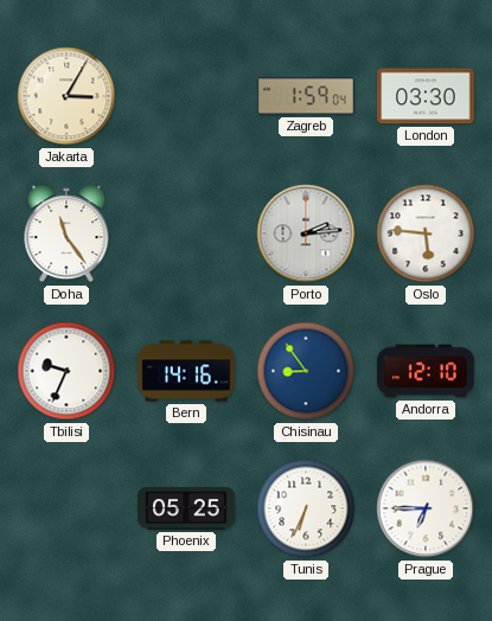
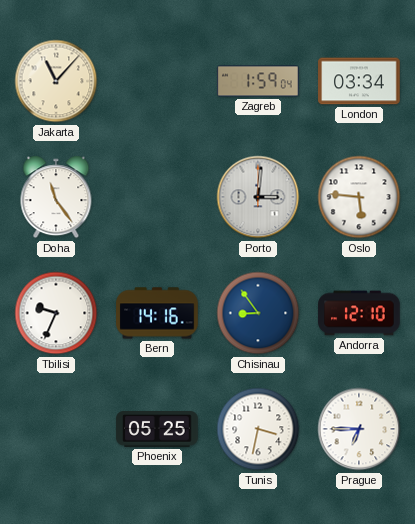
Jakarta: 3:05 -> 11:07
London: 03:30 -> 03:34
Porto: 2:14 -> 3:01
Tunis: 6:34 -> 3:32
